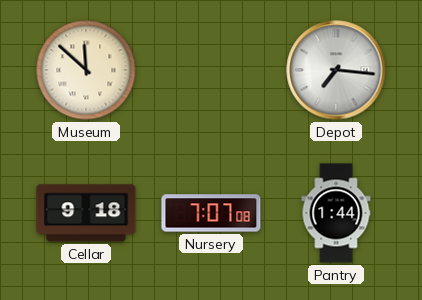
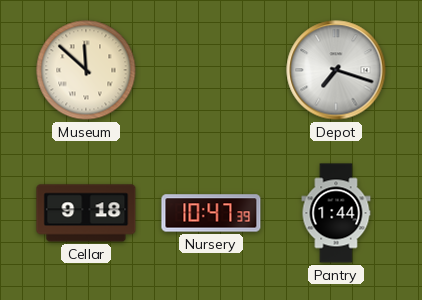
Depot: 7:16 -> 7:18
Nursery: 7:07 -> 10:47
